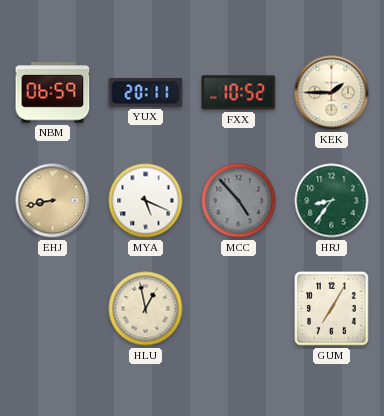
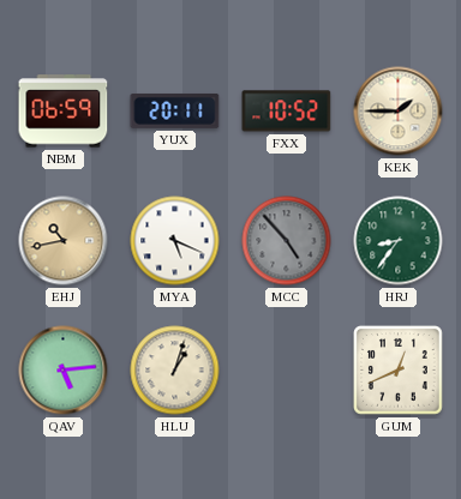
EHJ: 8:43 -> 10:43
QAV: none -> 5:14
HLU: 12:58 -> 1:03
GUM: 7:05 -> 12:41
